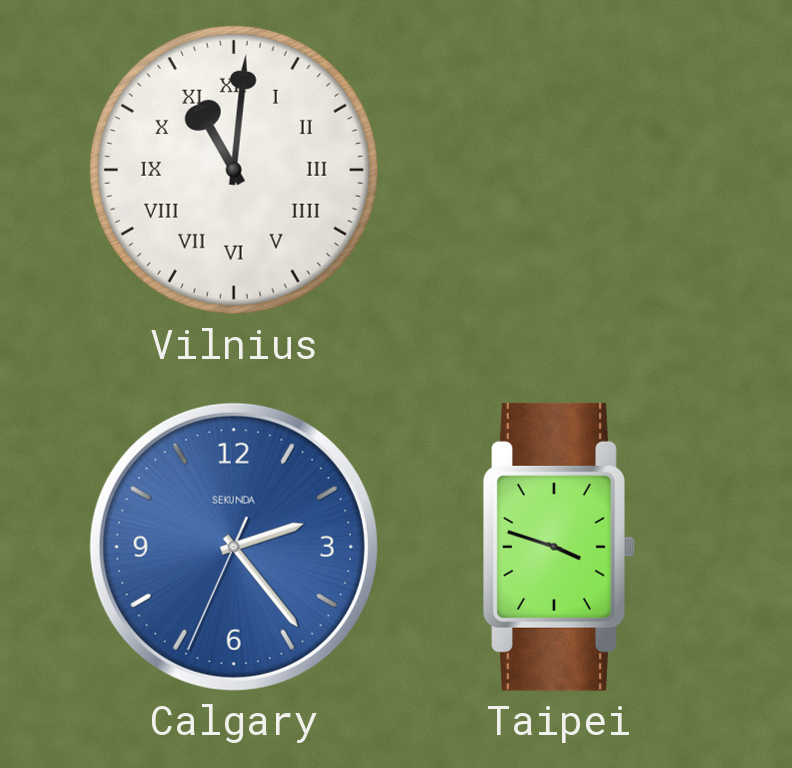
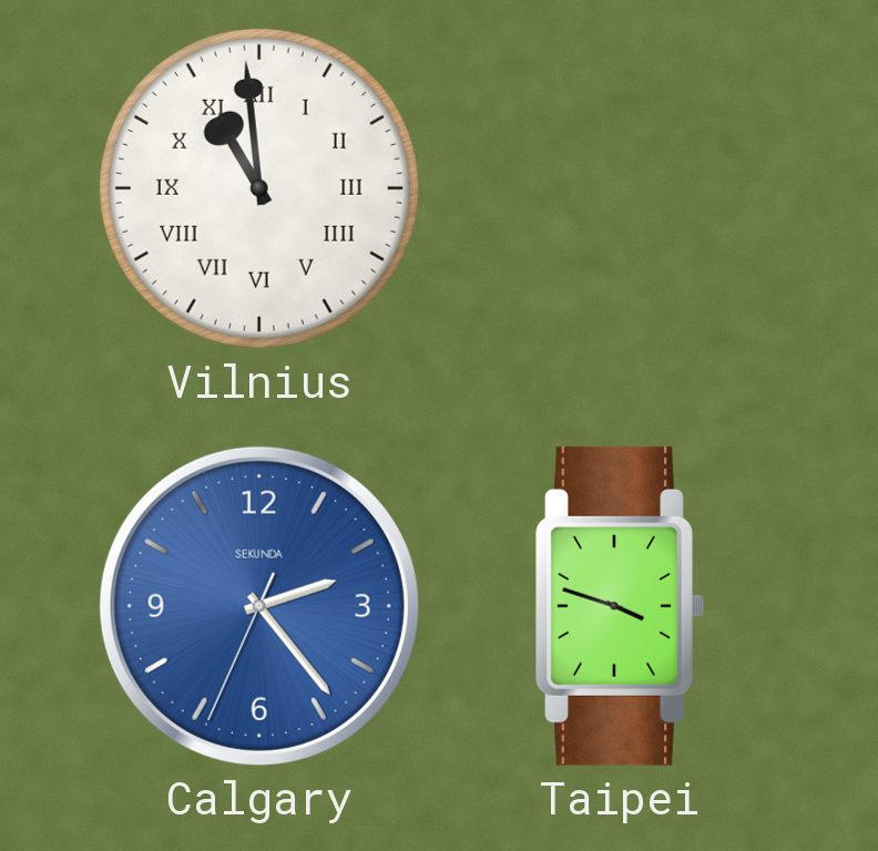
Vilnius: 11:01 -> 10:59
